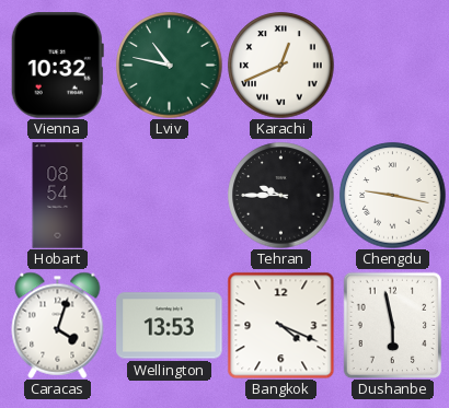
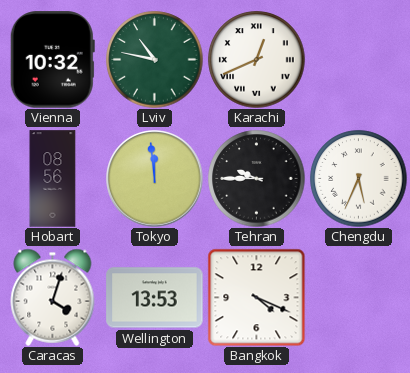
Hobart: 08:54 -> 08:56
Tokyo: none -> 11:59
Chengdu: 9:17 -> 5:34
Dushanbe: 5:58 -> none
